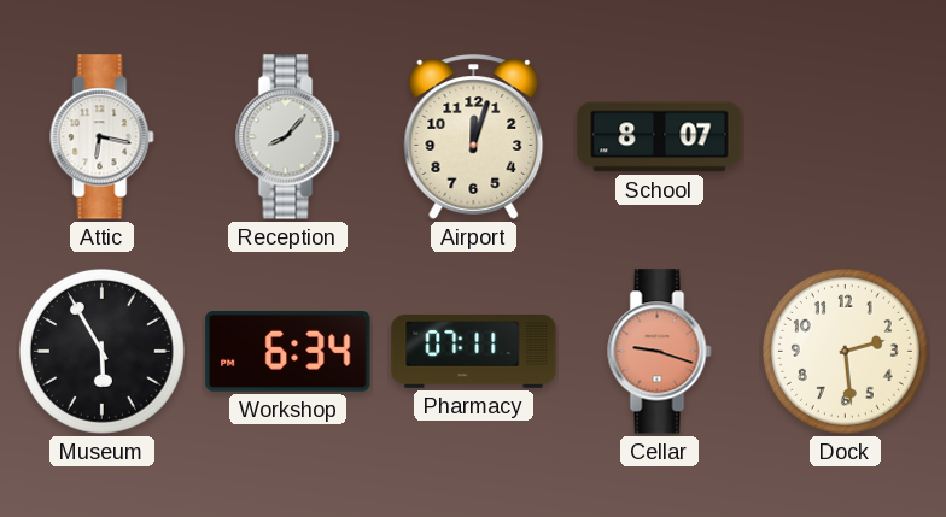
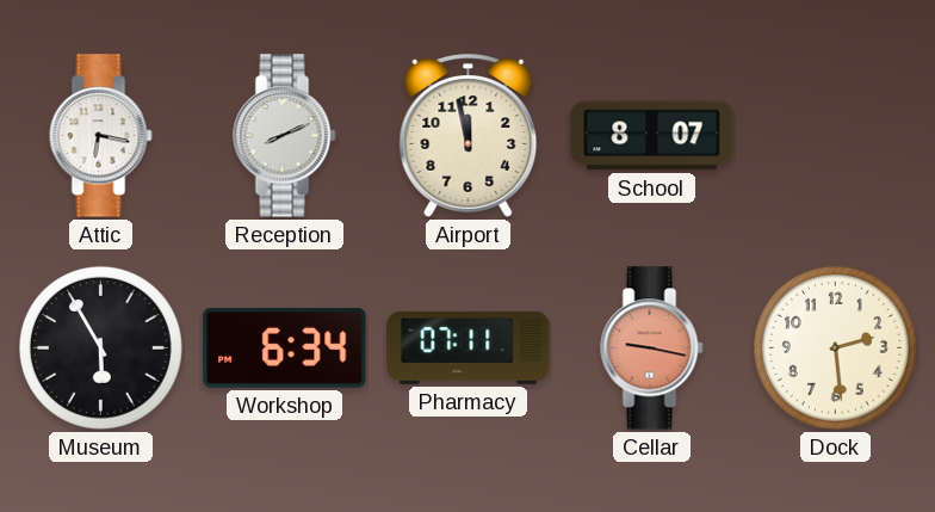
Reception: 8:07 -> 8:11
Airport: 12:03 -> 11:58
Cellar: 9:18 -> 9:17
